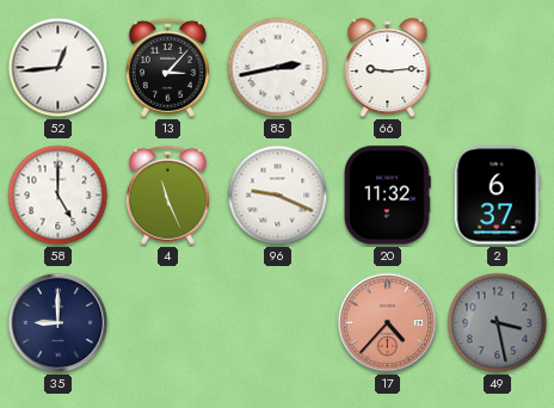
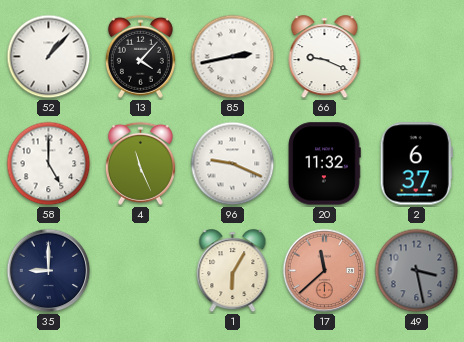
52: 12:44 -> 1:07
13: 3:07 -> 4:07
66: 9:14 -> 9:19
1: none -> 6:05
17: 4:37 -> 11:38
